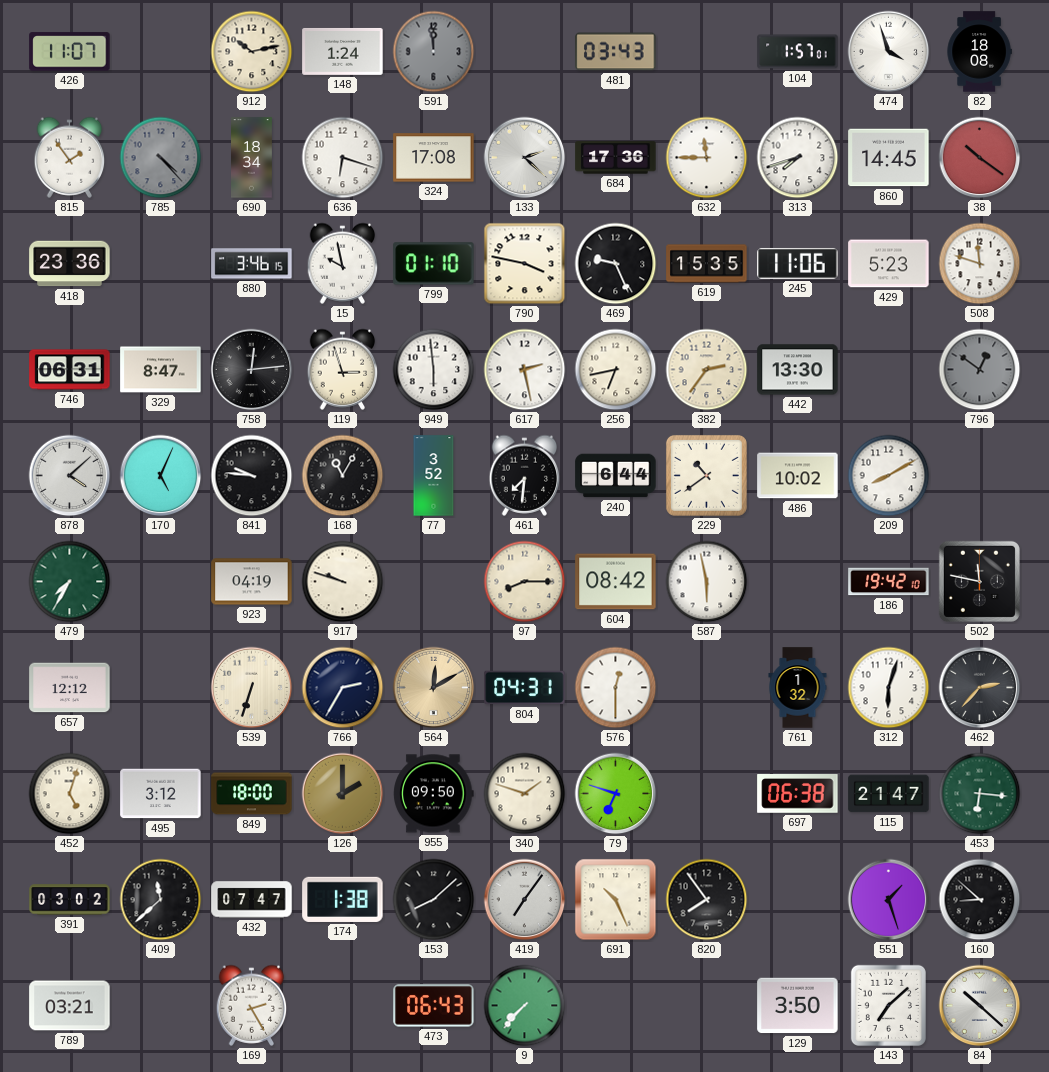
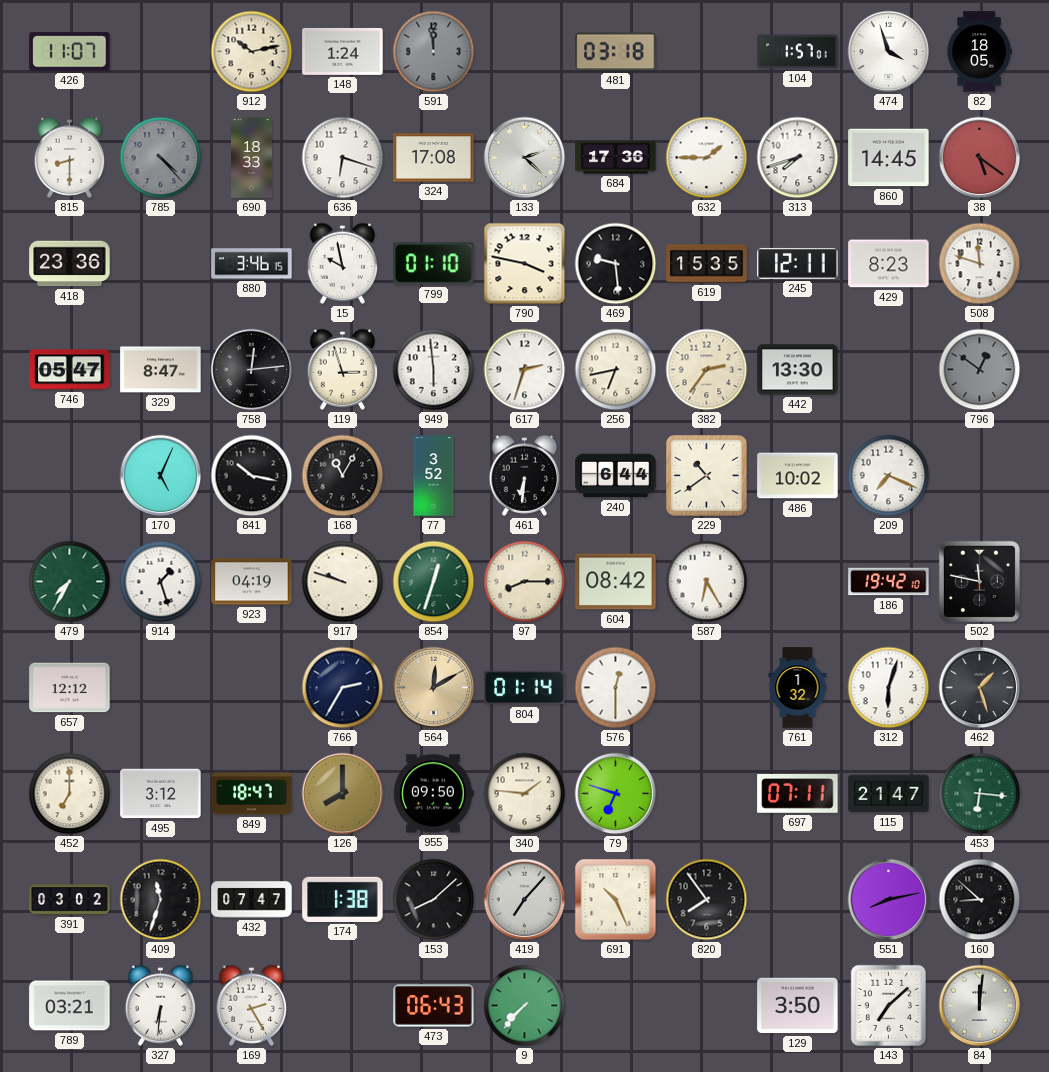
481: 03:43 -> 03:18
82: 18:08 -> 18:05
815: 1:54 -> 8:30
690: 18:34 -> 18:33
632: 11:45 -> 1:45
38: 10:21 -> 5:21
469: 9:26 -> 9:29
245: 11:06 -> 12:11
429: 5:23 -> 8:23
746: 06:31 -> 05:47
617: 2:28 -> 2:33
878: 4:08 -> none
841: 9:46 -> 10:17
461: 7:31 -> 6:31
209: 8:10 -> 7:19
914: none -> 1:27
854: none -> 12:33
587: 5:58 -> 6:25
539: 6:33 -> none
804: 04:31 -> 01:14
462: 2:37 -> 1:27
452: 5:03 -> 7:00
849: 18:00 -> 18:47
126: 2:00 -> 8:00
340: 1:48 -> 1:46
697: 06:38 -> 07:11
409: 11:38 -> 11:33
419: 7:06 -> 7:07
551: 1:27 -> 8:13
327: none -> 6:31
84: 10:22 -> 12:01
